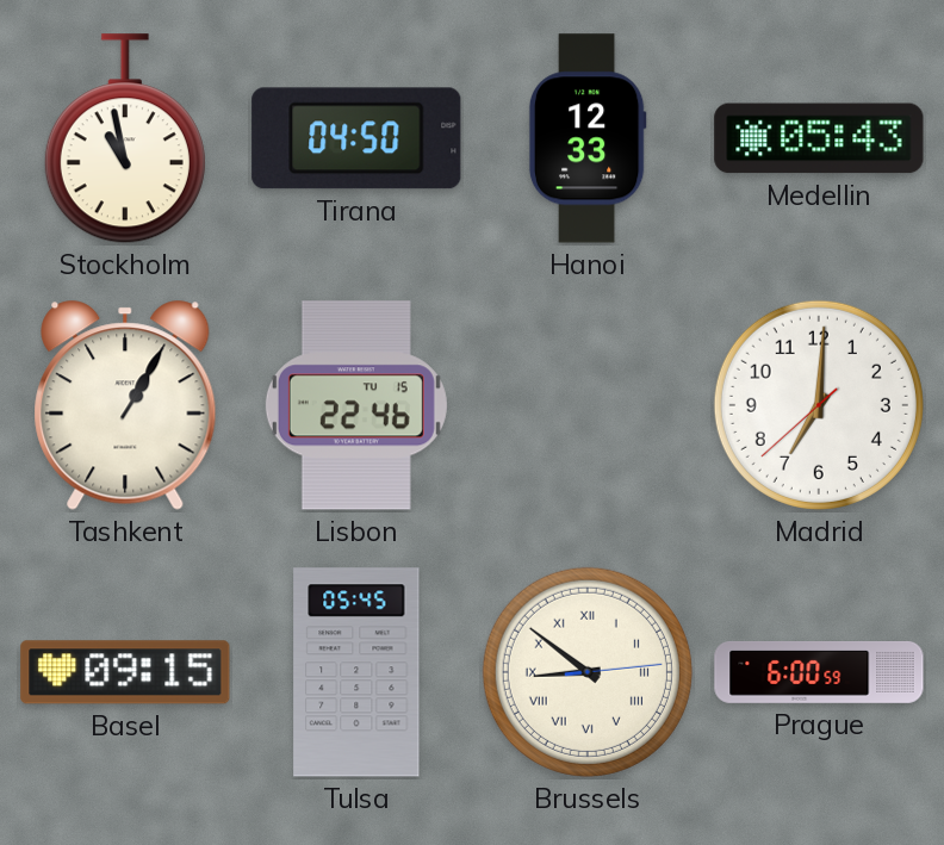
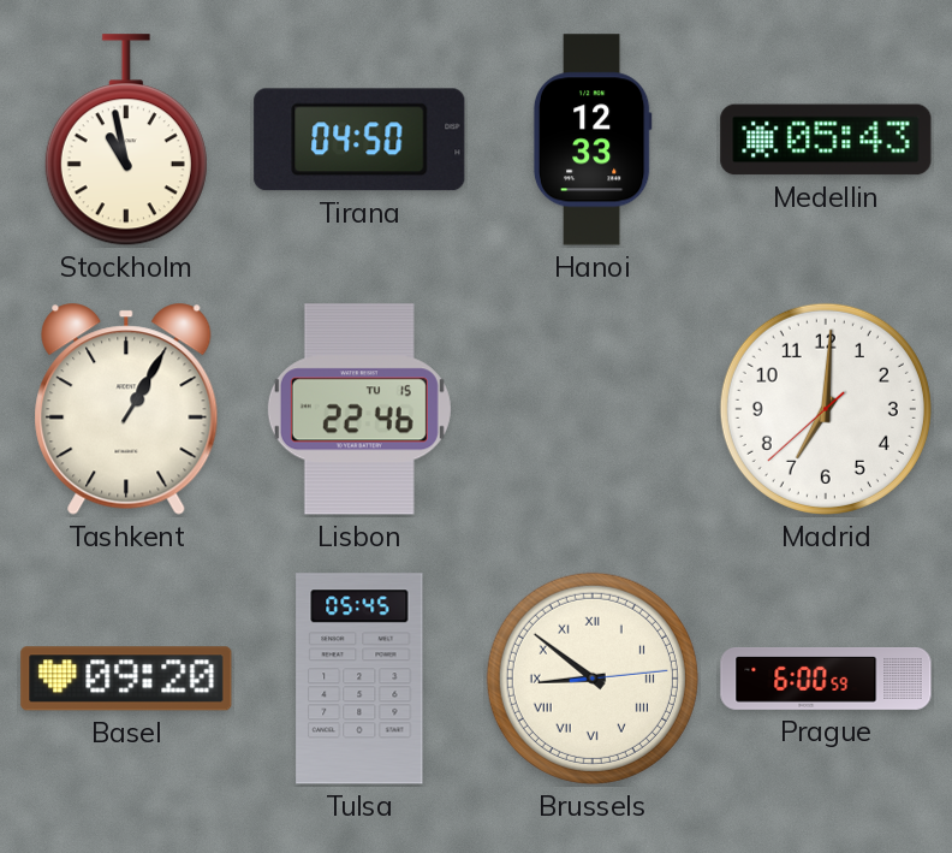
Basel: 09:15 -> 09:20
